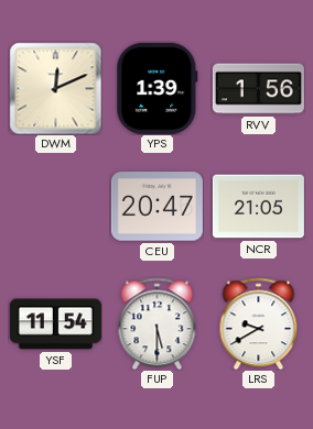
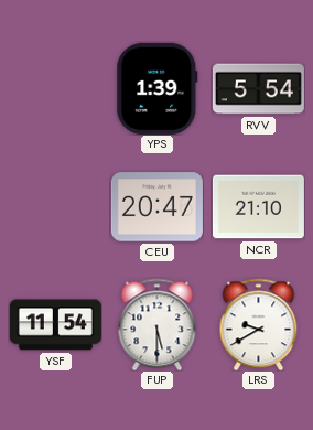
DWM: 12:11 -> none
RVV: 1:56 -> 5:54
NCR: 21:05 -> 21:10
